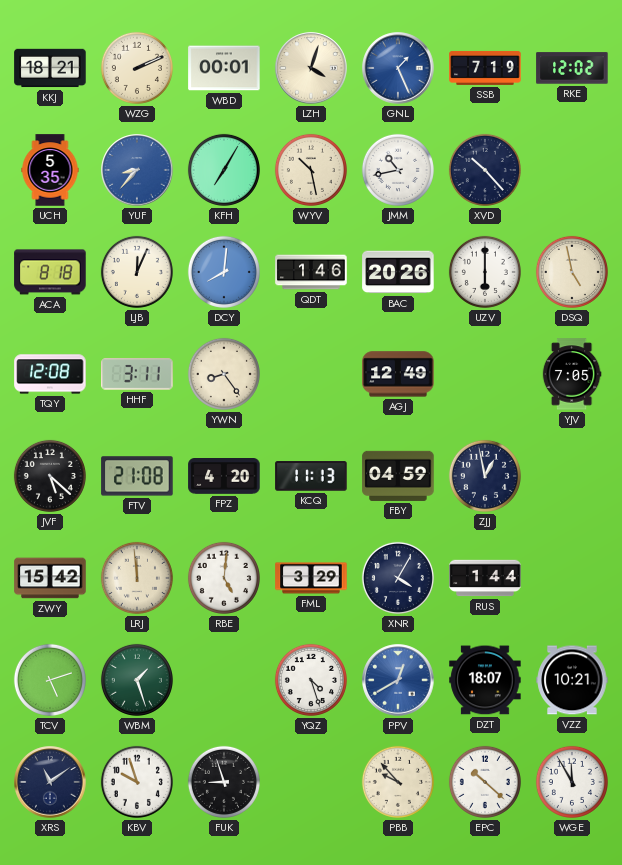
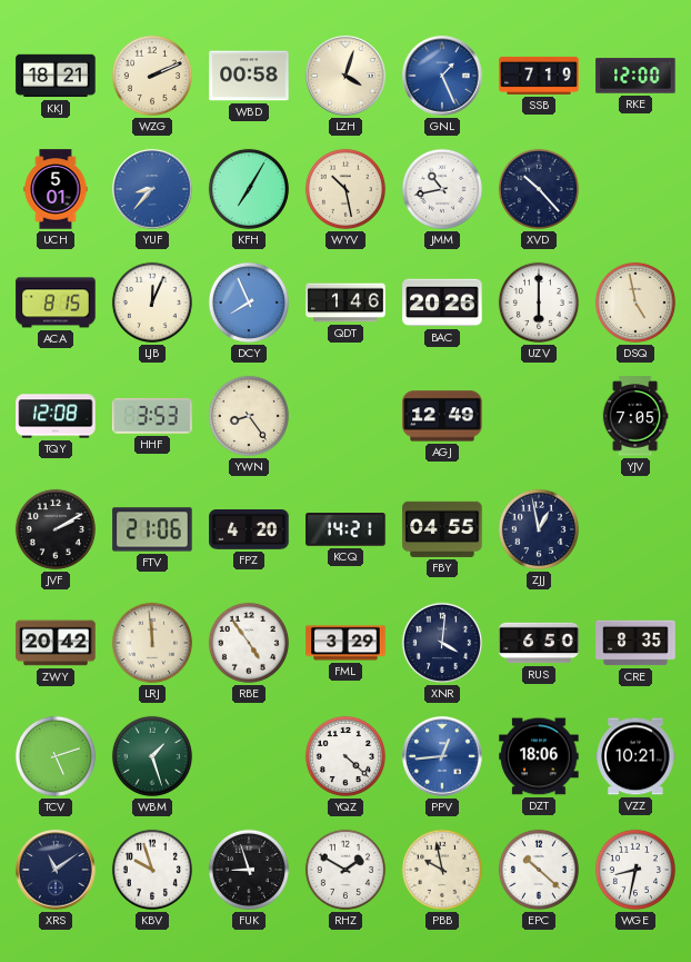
WBD: 00:01 -> 00:58
RKE: 12:02 -> 12:00
UCH: 5:35 -> 5:01
ACA: 8:18 -> 8:15
DCY: 8:01 -> 7:56
HHF: 3:11 -> 3:53
JVF: 5:22 -> 2:10
FTV: 21:08 -> 21:06
KCQ: 11:13 -> 14:21
FBY: 04:59 -> 04:55
ZWY: 15:42 -> 20:42
RBE: 5:01 -> 4:54
XNR: 4:05 -> 4:01
RUS: 1:44 -> 6:50
CRE: none -> 8:35
YQZ: 4:27 -> 4:22
PPV: 12:40 -> 12:44
DZT: 18:07 -> 18:06
RHZ: none -> 1:50
PBB: 9:53 -> 9:58
WGE: 11:55 -> 8:32
